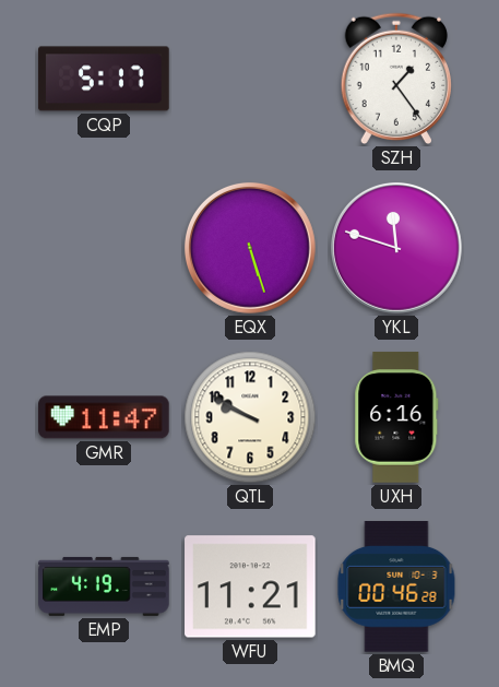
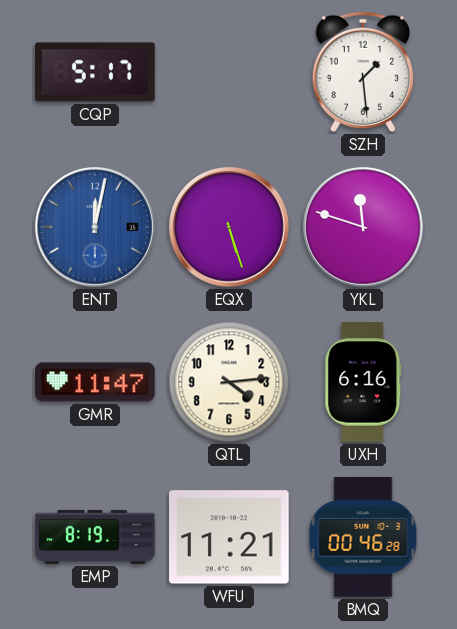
SZH: 1:24 -> 1:29
ENT: none -> 12:02
QTL: 9:50 -> 4:14
EMP: 4:19 -> 8:19
